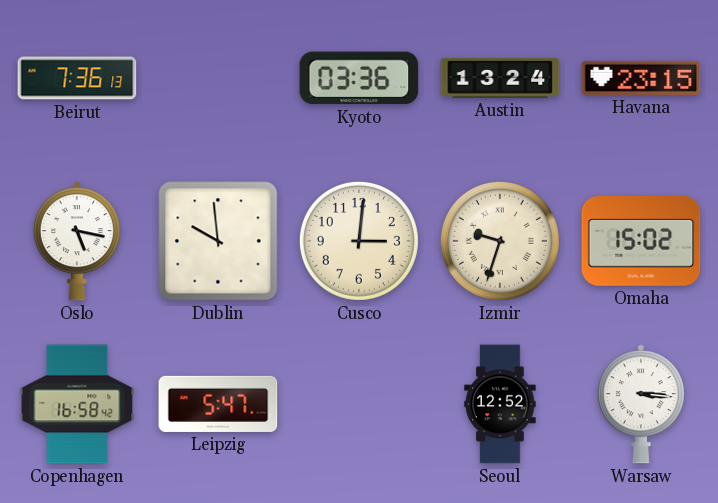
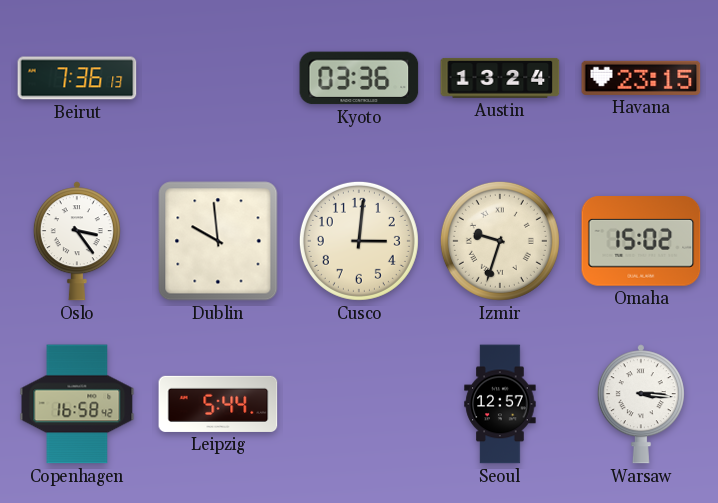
Oslo: 5:17 -> 3:24
Leipzig: 5:47 -> 5:44
Seoul: 12:52 -> 12:57
